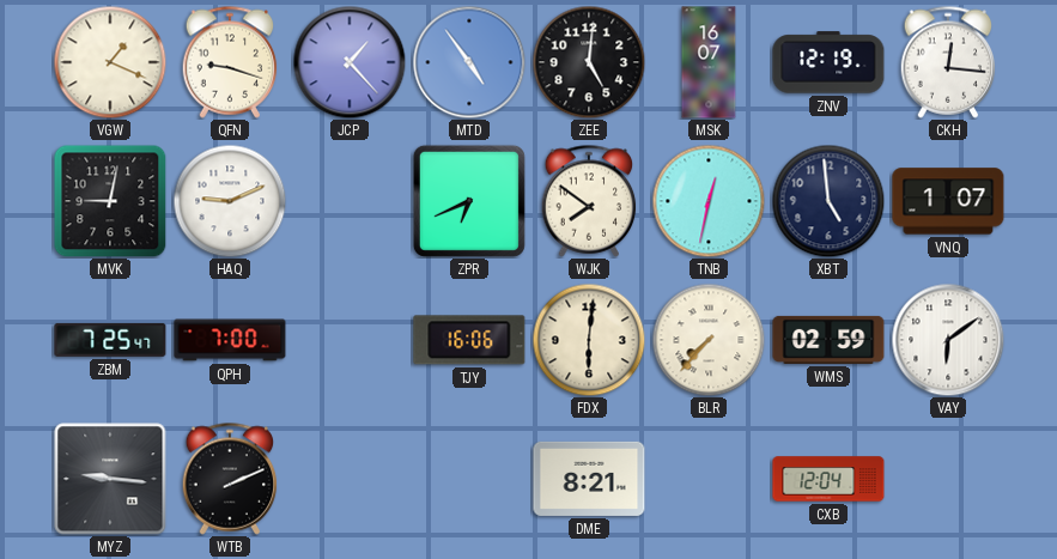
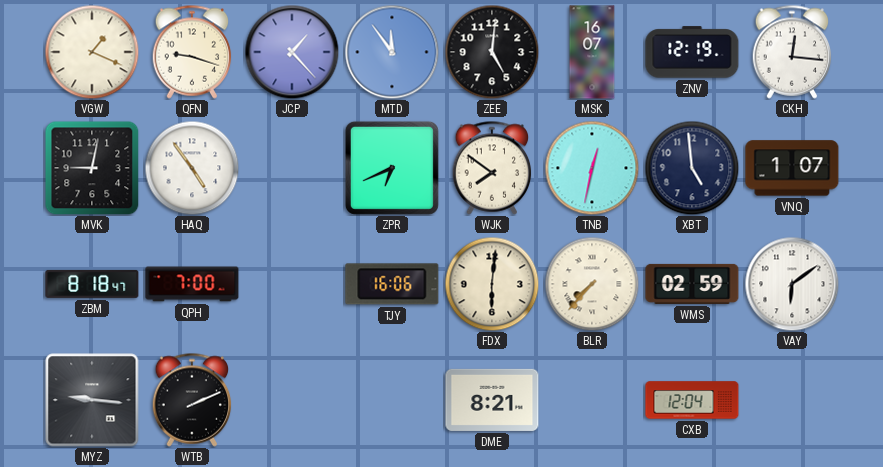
MTD: 4:54 -> 11:54
HAQ: 9:11 -> 4:54
ZBM: 7:25 -> 8:18
